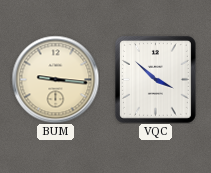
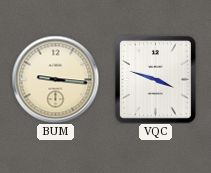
VQC: 3:52 -> 3:48
